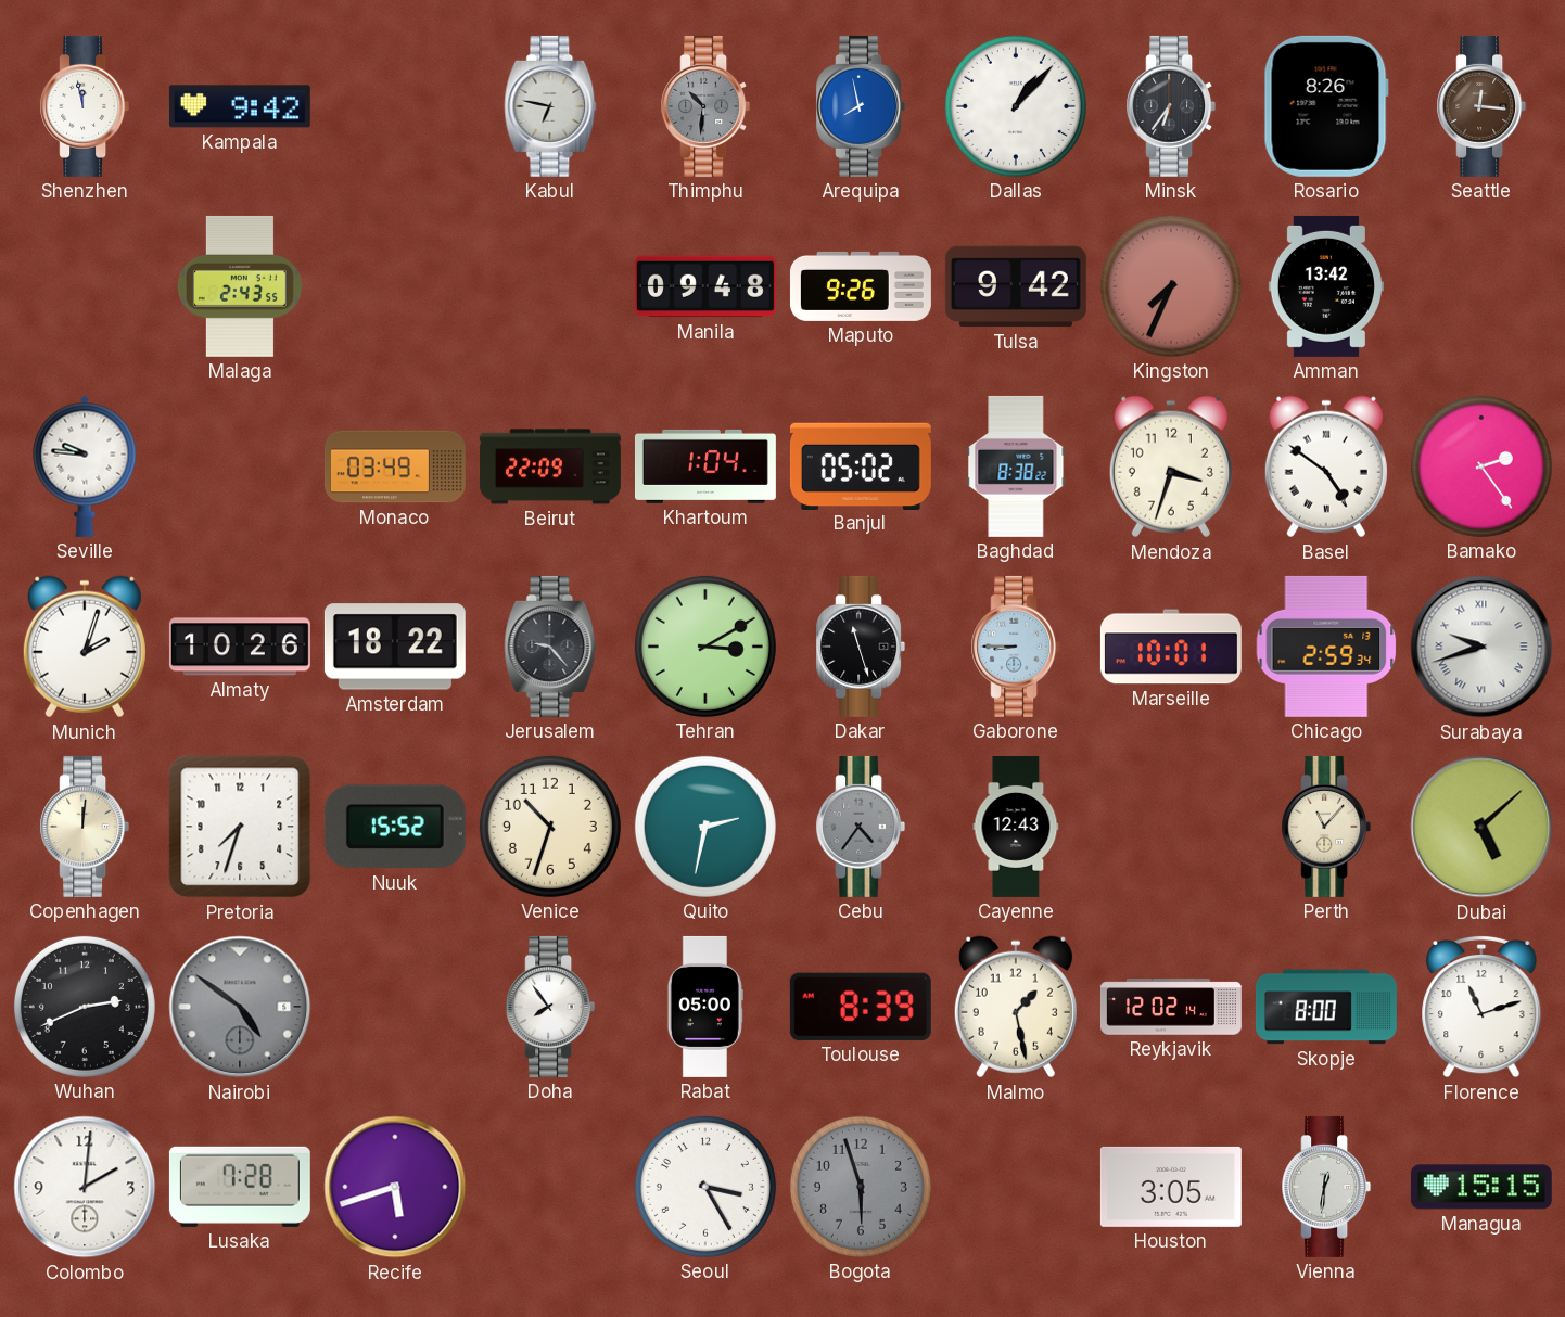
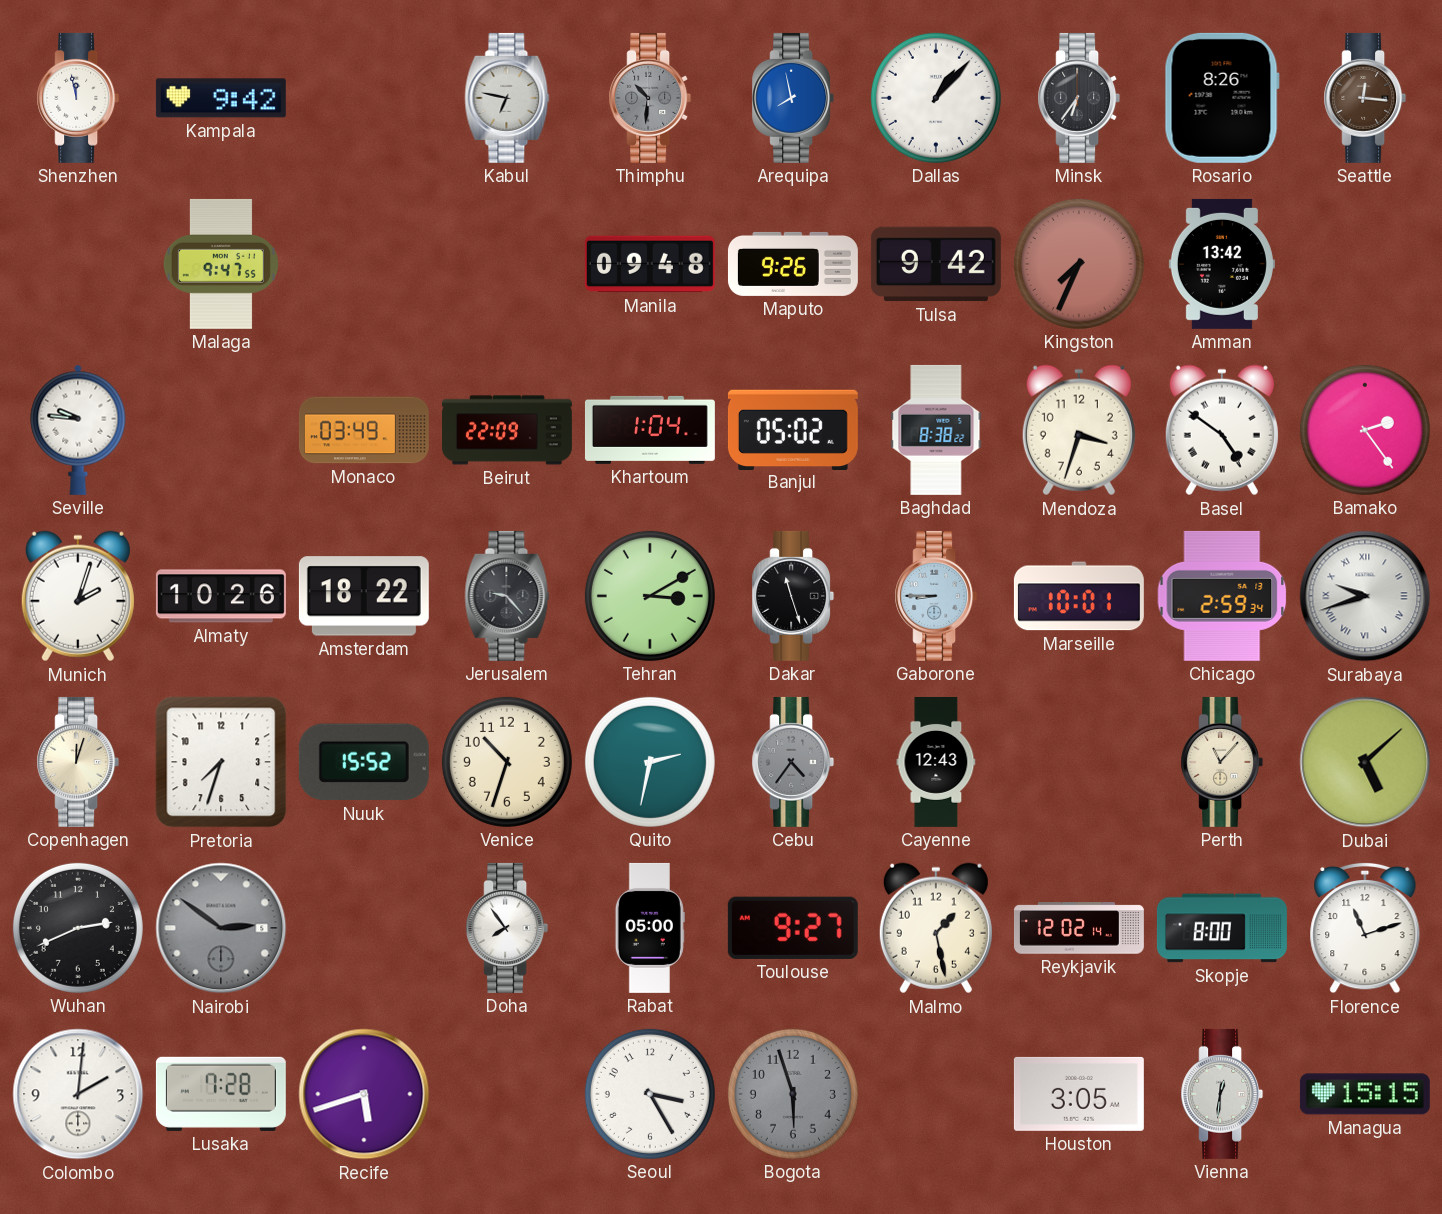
Malaga: 2:43 -> 9:47
Copenhagen: 12:01 -> 12:03
Nairobi: 4:51 -> 2:51
Toulouse: 8:39 -> 9:27
